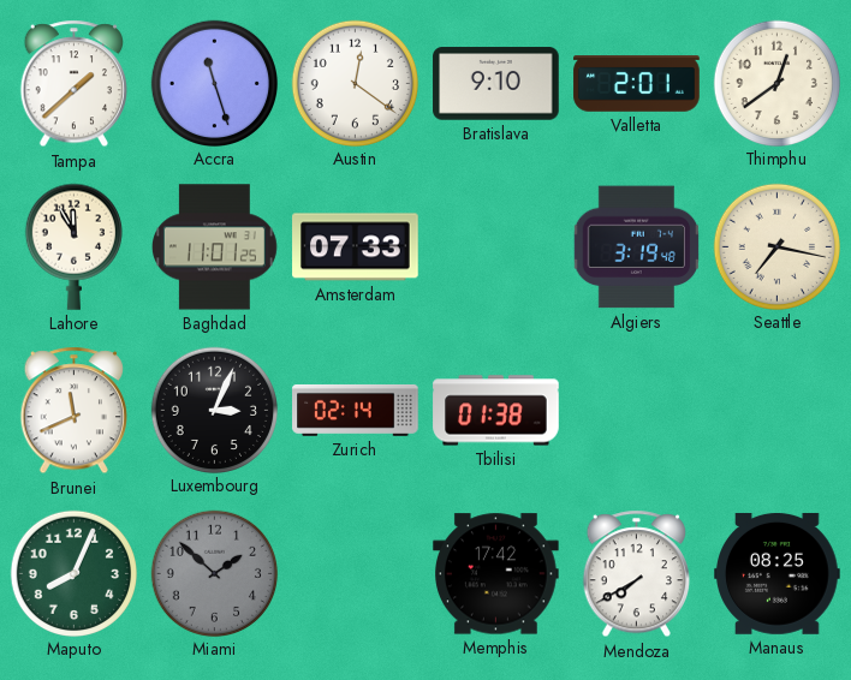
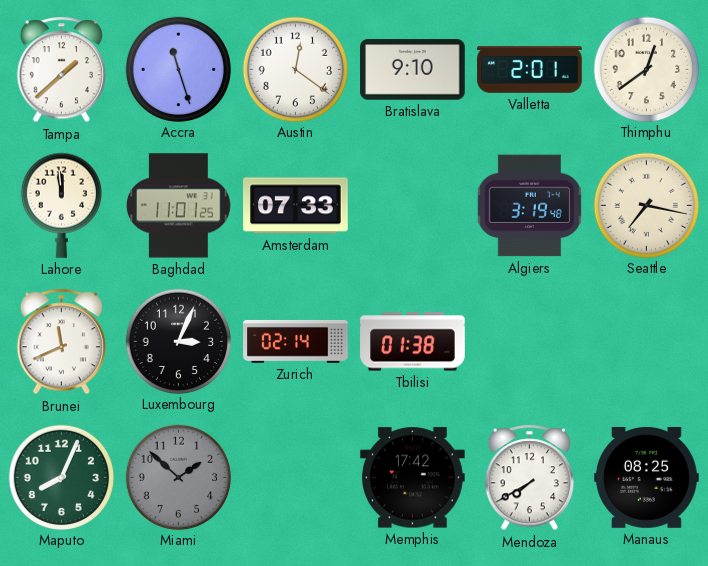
Lahore: 11:55 -> 11:59
